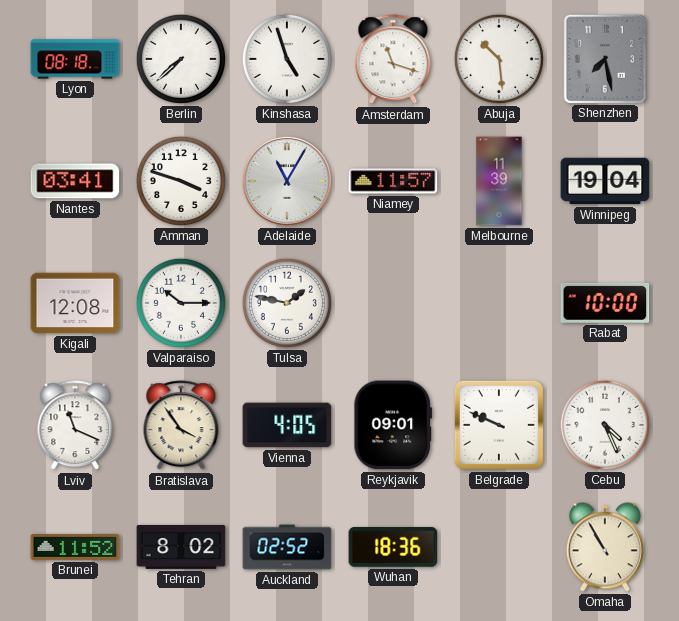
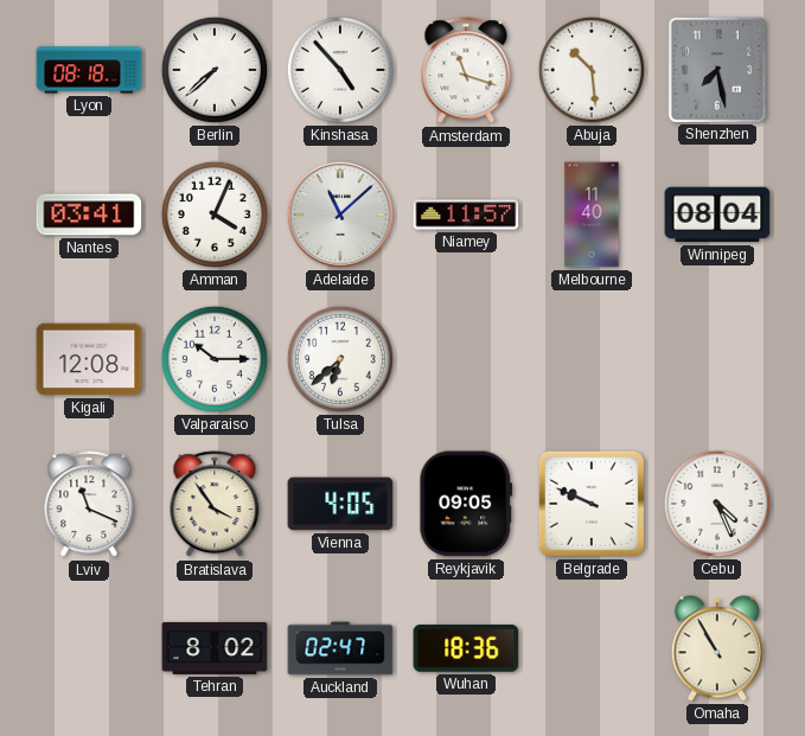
Kinshasa: 4:57 -> 4:53
Amman: 3:48 -> 4:04
Adelaide: 11:05 -> 11:08
Melbourne: 11:39 -> 11:40
Winnipeg: 19:04 -> 08:04
Tulsa: 1:47 -> 6:38
Rabat: 10:00 -> none
Reykjavik: 09:01 -> 09:05
Brunei: 11:52 -> none
Auckland: 02:52 -> 02:47
